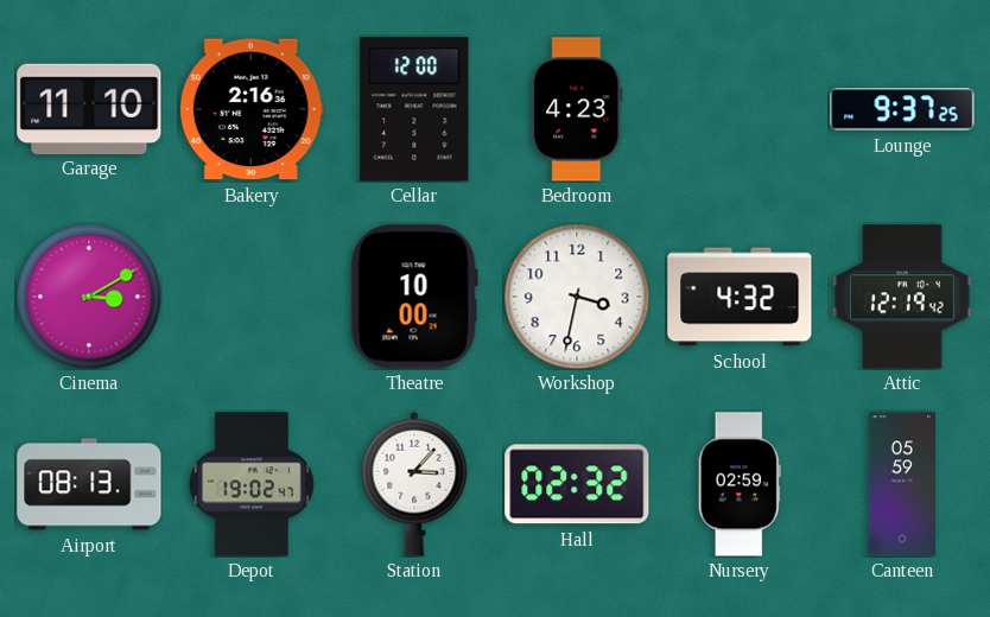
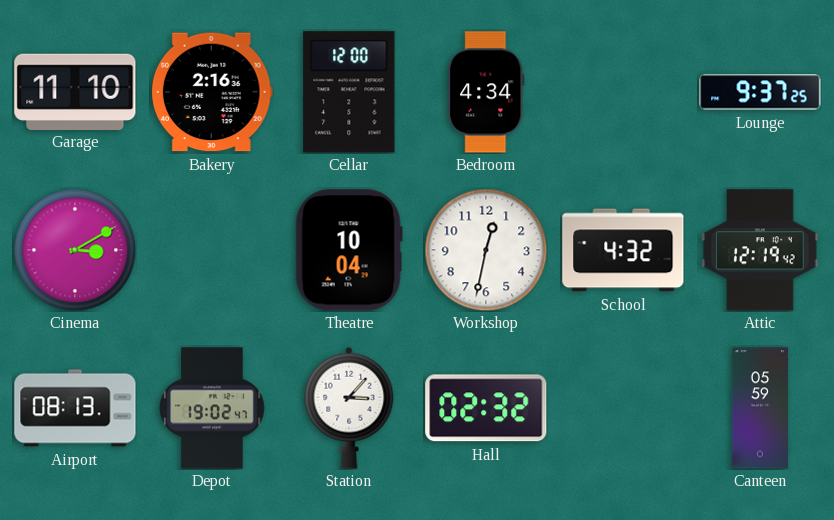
Bedroom: 4:23 -> 4:34
Theatre: 10:00 -> 10:04
Workshop: 3:32 -> 12:32
Nursery: 02:59 -> none
